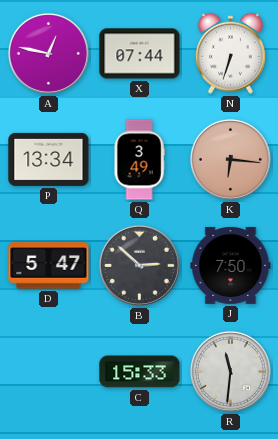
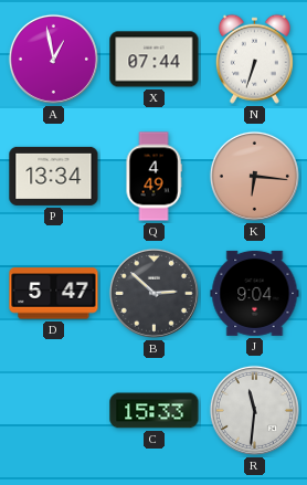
A: 12:47 -> 12:58
Q: 3:49 -> 4:49
J: 7:50 -> 9:04
